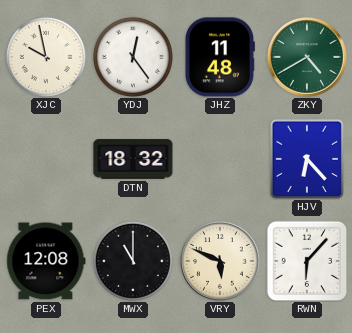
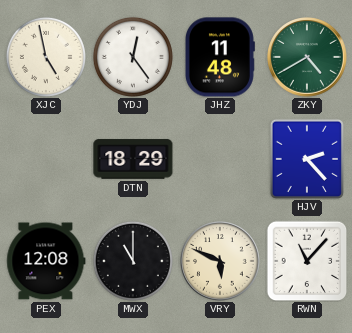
XJC: 9:58 -> 4:58
DTN: 18:32 -> 18:29
HJV: 6:23 -> 2:23
RWN: 6:07 -> 11:07
